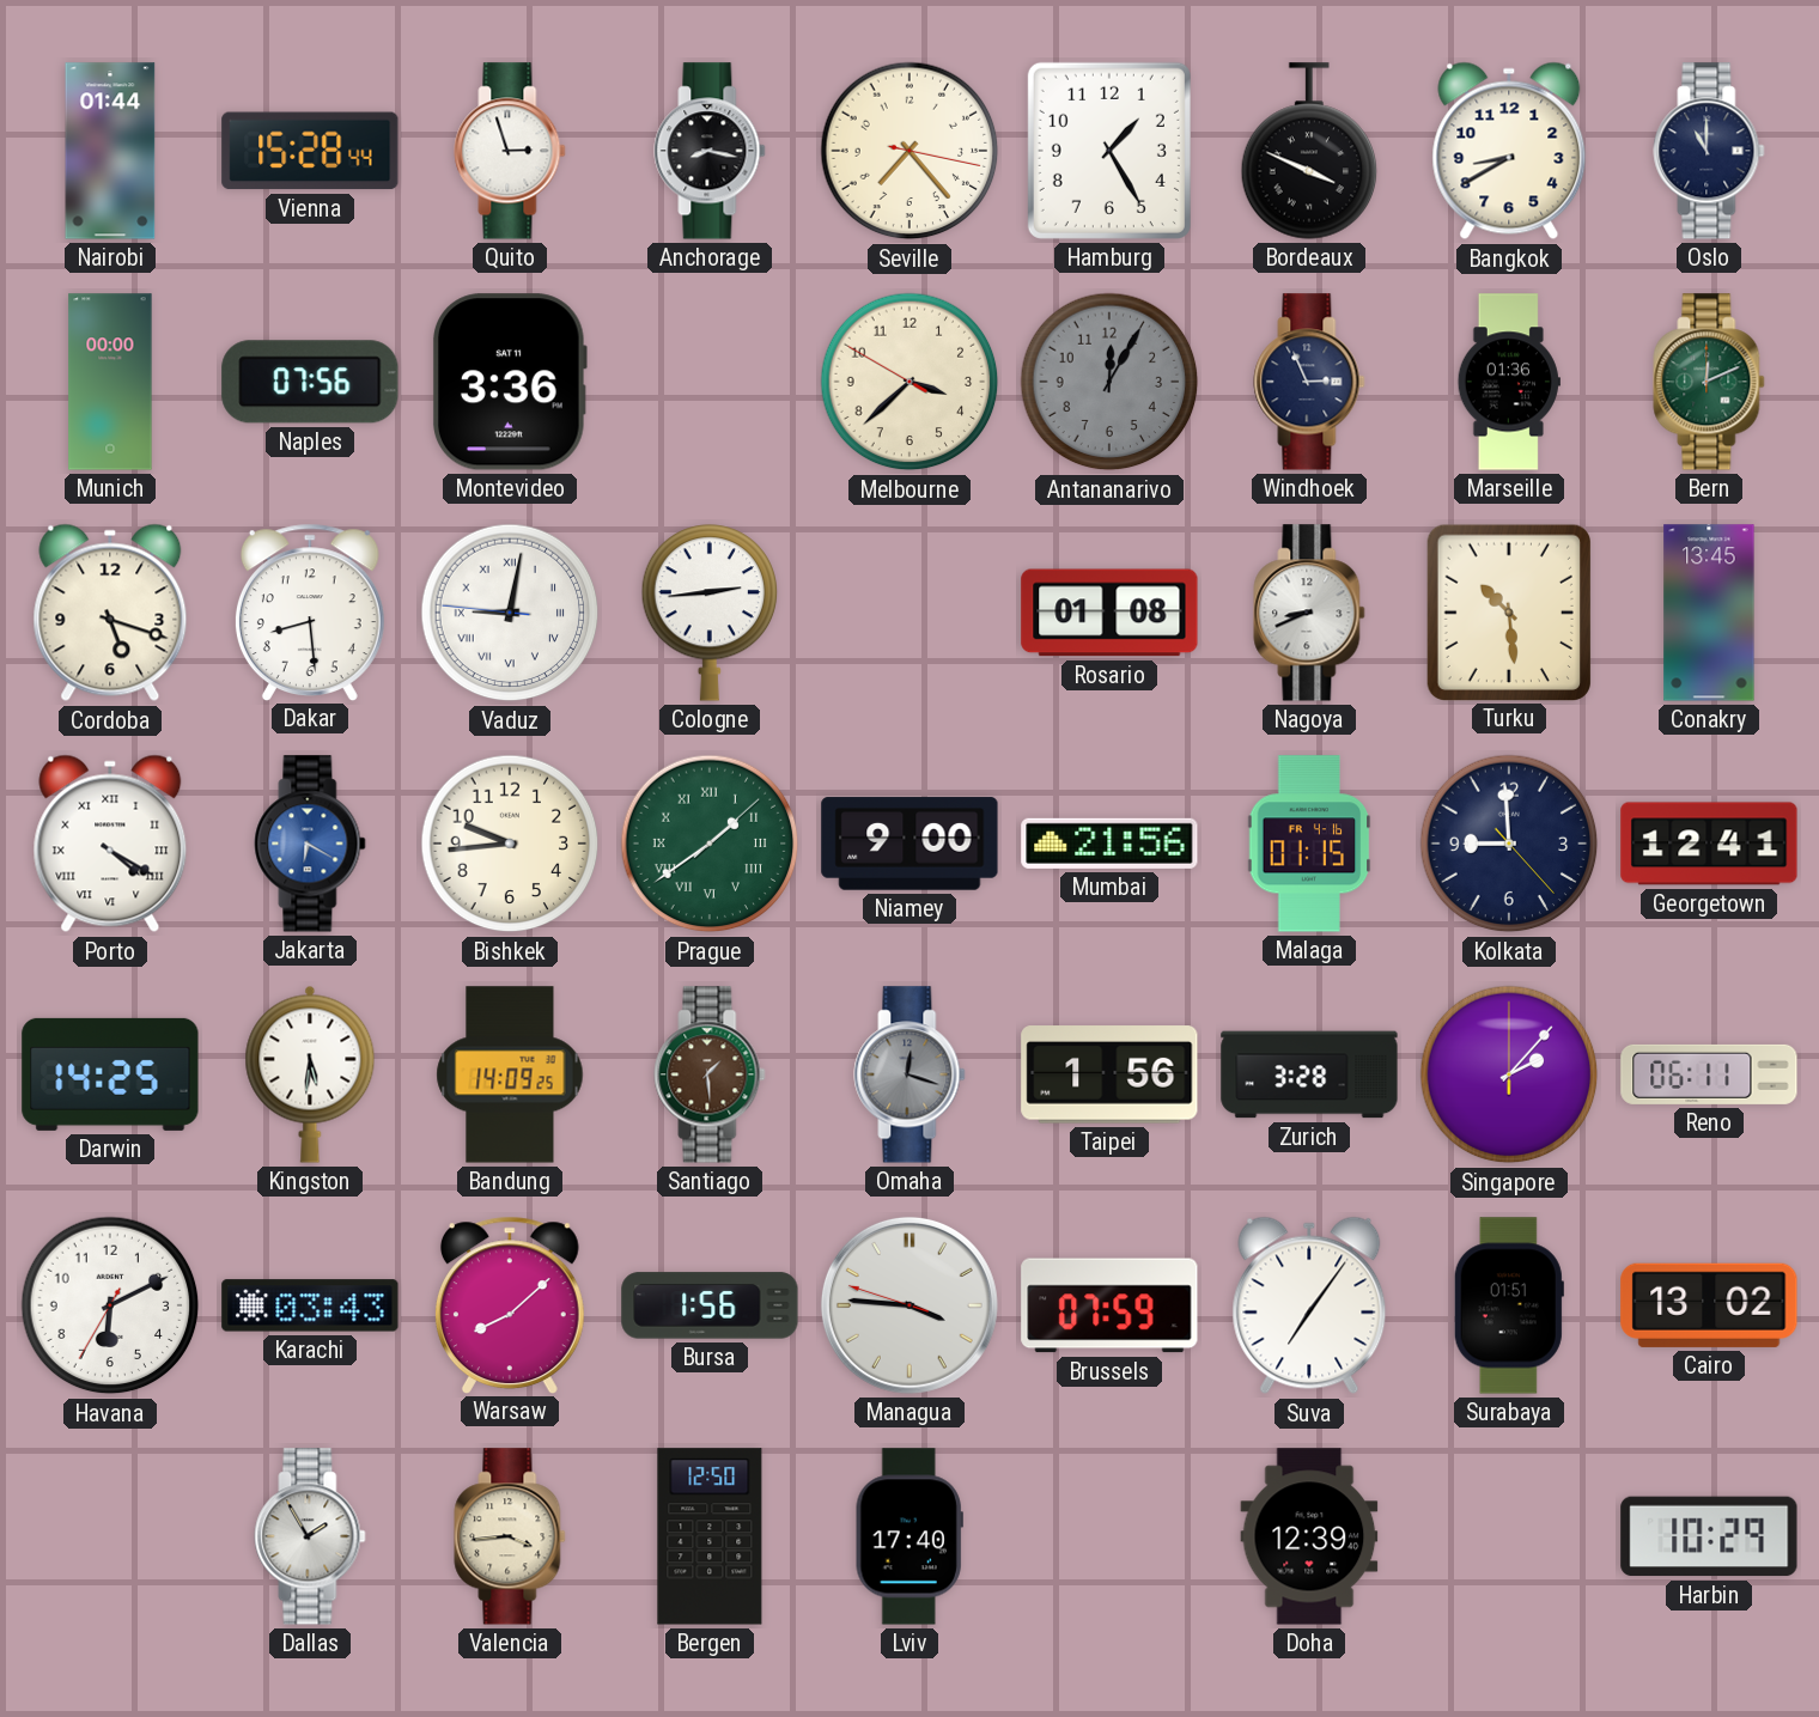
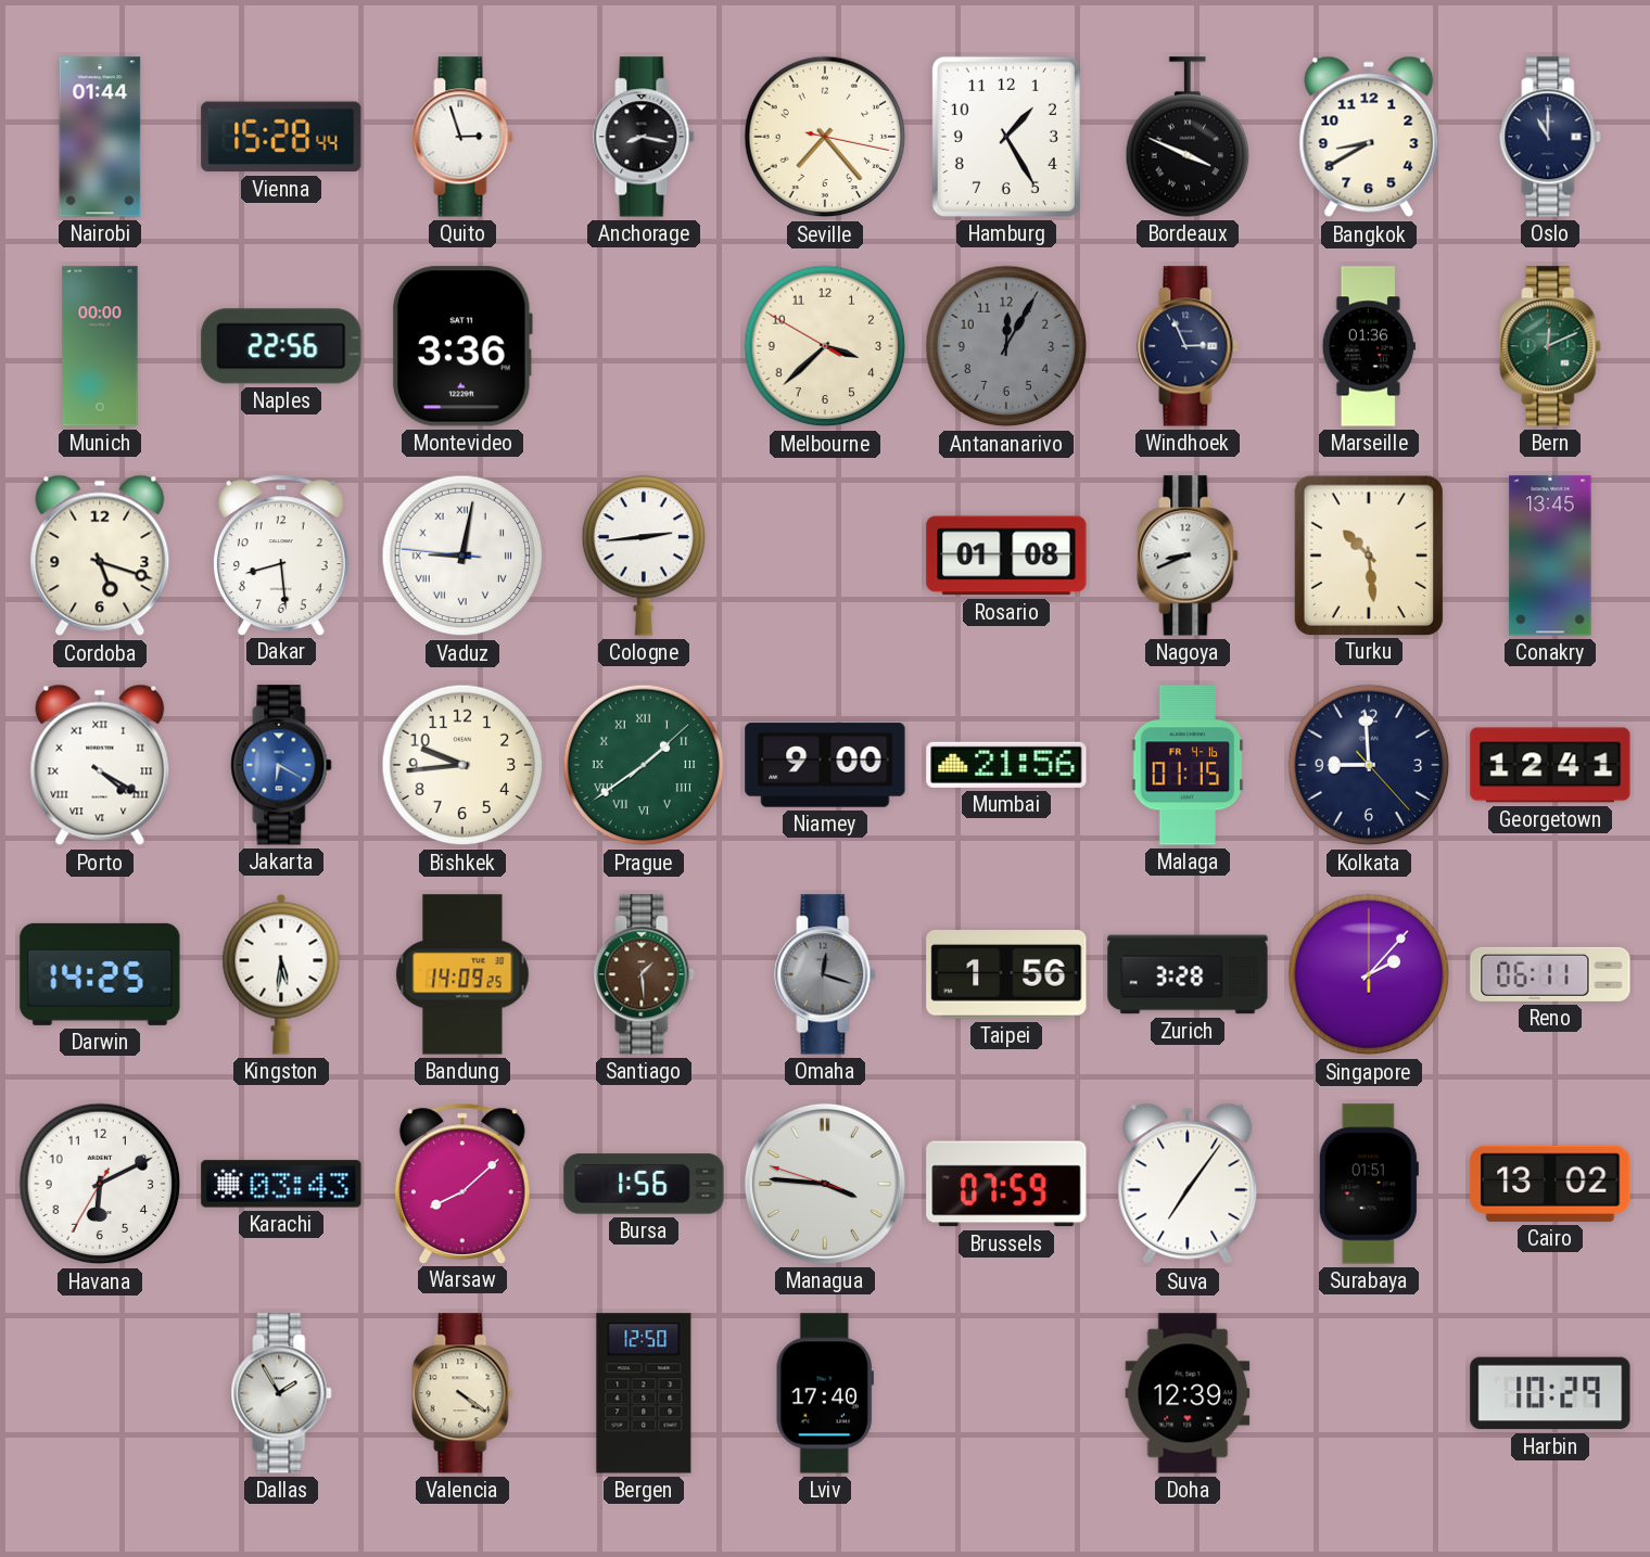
Naples: 07:56 -> 22:56
Valencia: 3:44 -> 4:21
